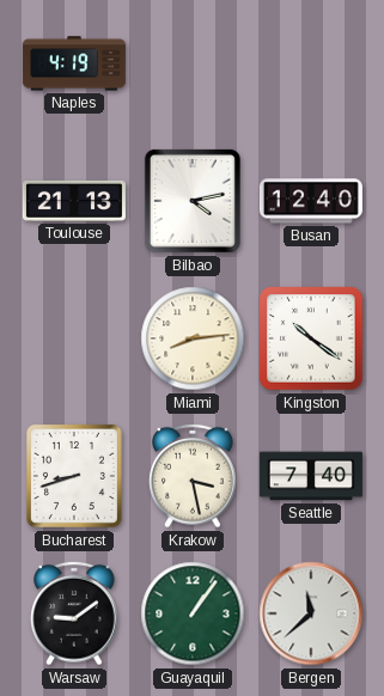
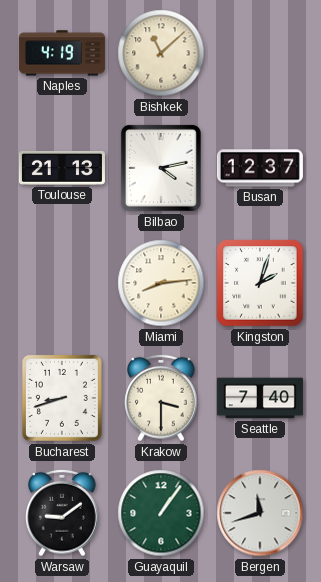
Bishkek: none -> 11:08
Busan: 12:40 -> 12:37
Kingston: 10:21 -> 2:03
Krakow: 3:28 -> 3:30
Bergen: 11:38 -> 11:42
